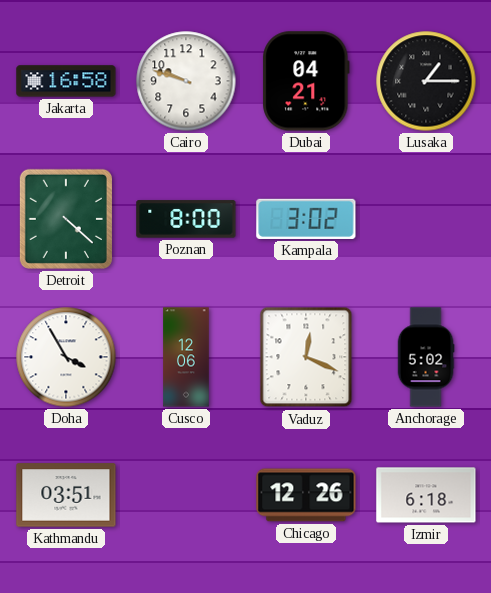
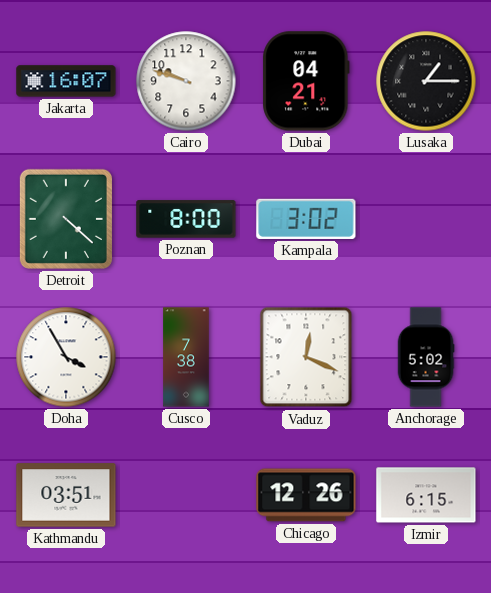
Jakarta: 16:58 -> 16:07
Cusco: 12:06 -> 7:38
Izmir: 6:18 -> 6:15
